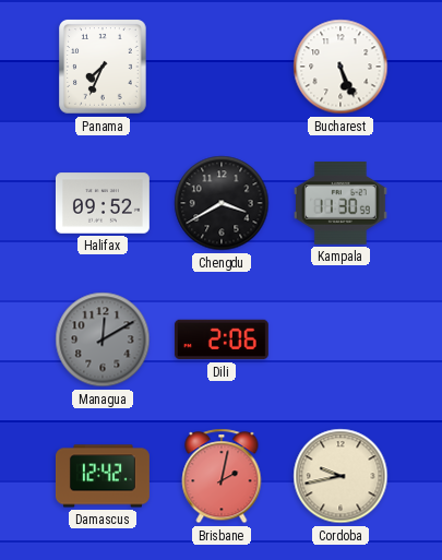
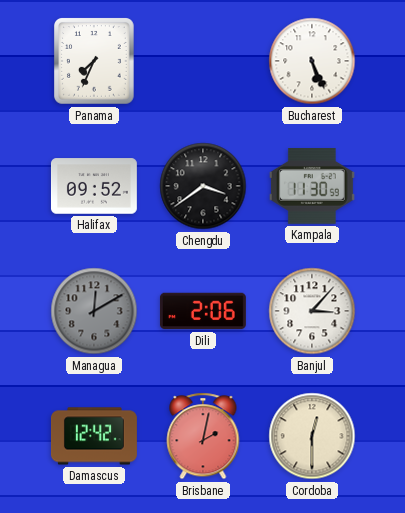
Chengdu: 3:40 -> 3:39
Banjul: none -> 3:07
Cordoba: 9:43 -> 12:30
